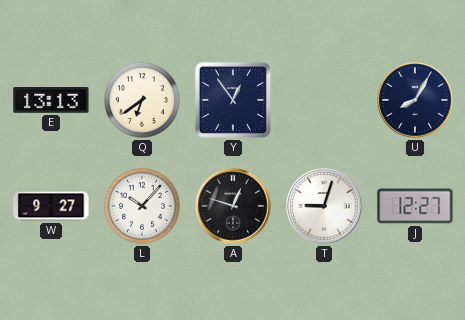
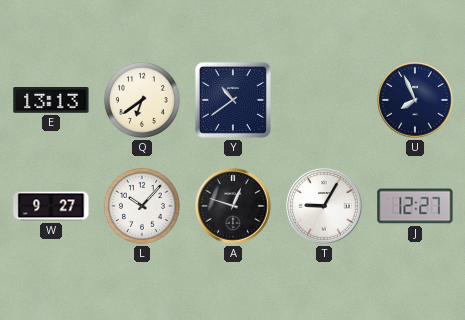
Y: 12:54 -> 10:39
U: 8:05 -> 7:56
T: 9:03 -> 9:05
